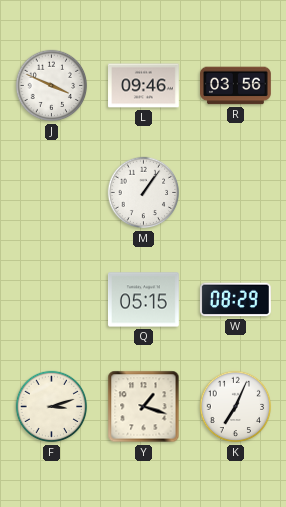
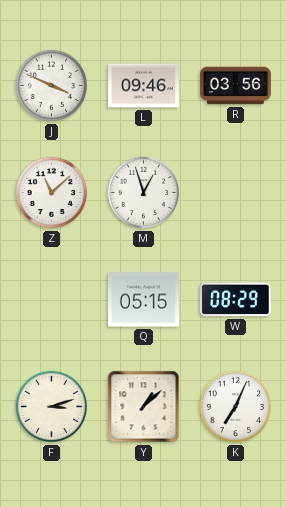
Z: none -> 11:08
M: 1:06 -> 12:57
Y: 1:18 -> 1:08
